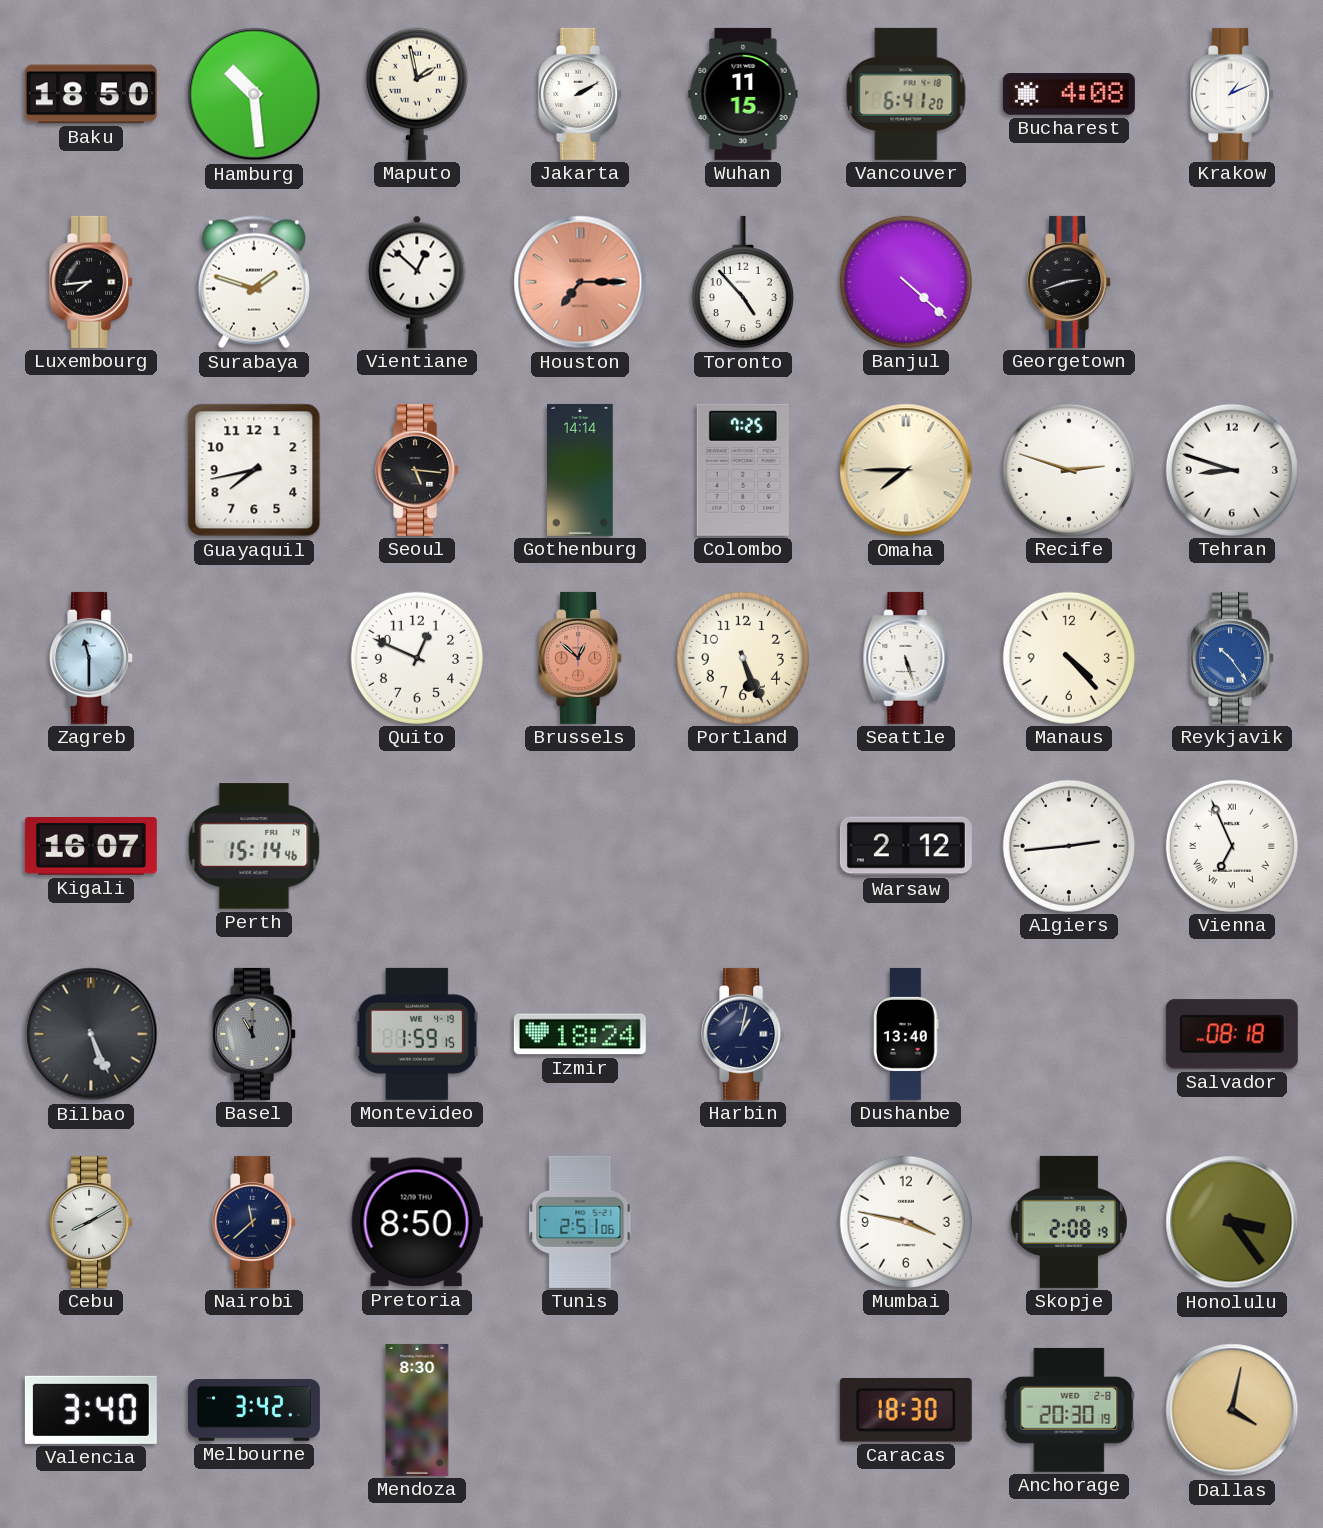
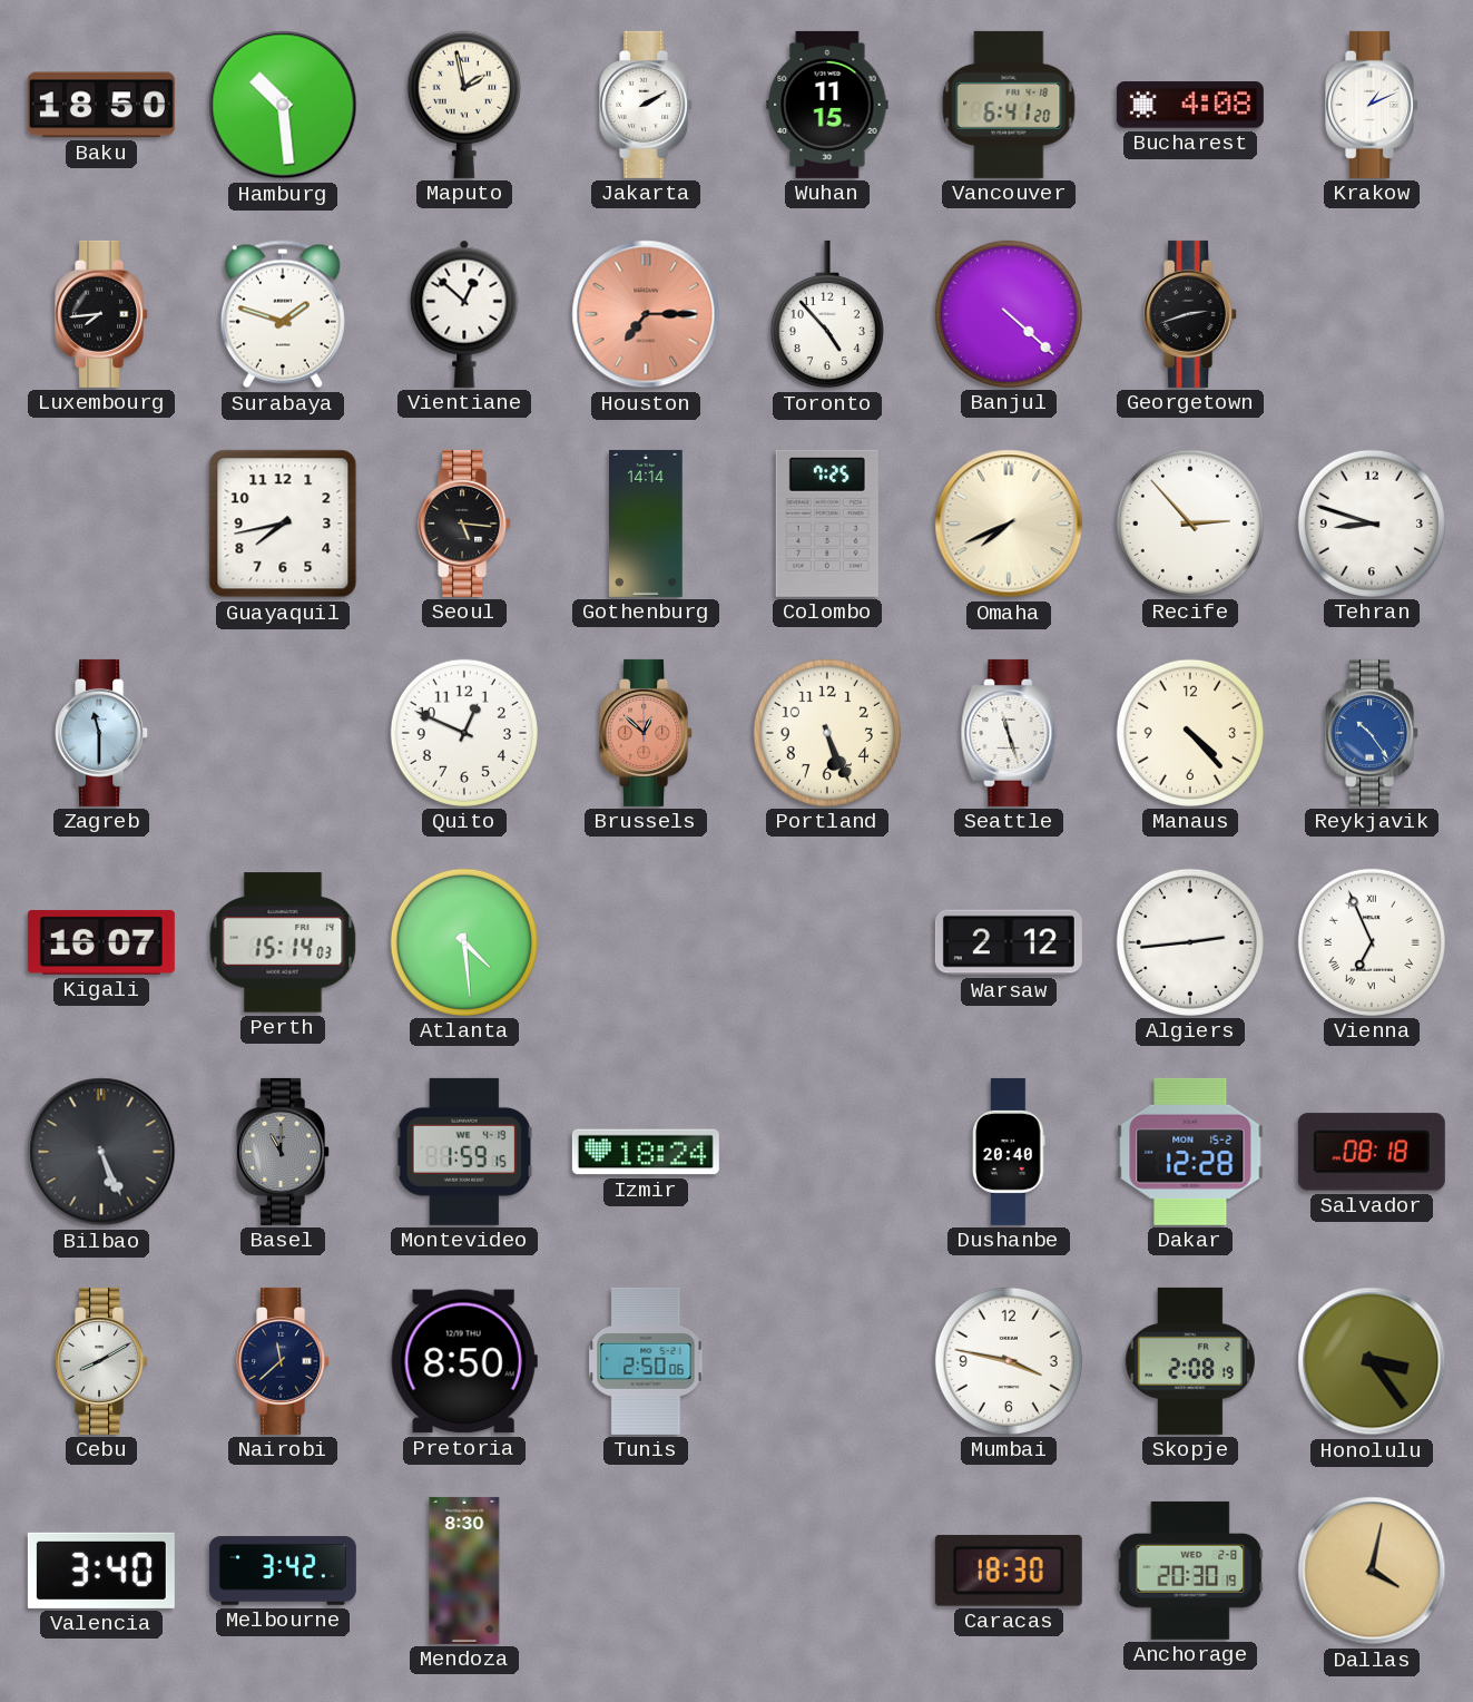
Omaha: 7:45 -> 7:41
Recife: 2:48 -> 2:53
Seattle: 5:27 -> 11:27
Perth: 15:14:46 -> 15:14:03
Atlanta: none -> 4:29
Harbin: 1:02 -> none
Dushanbe: 13:40 -> 20:40
Dakar: none -> 12:28
Tunis: 2:51 -> 2:50
